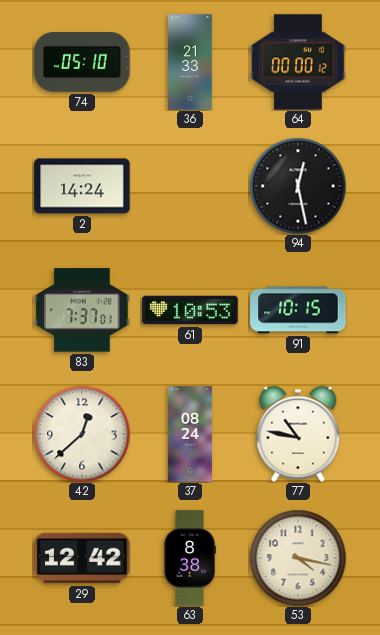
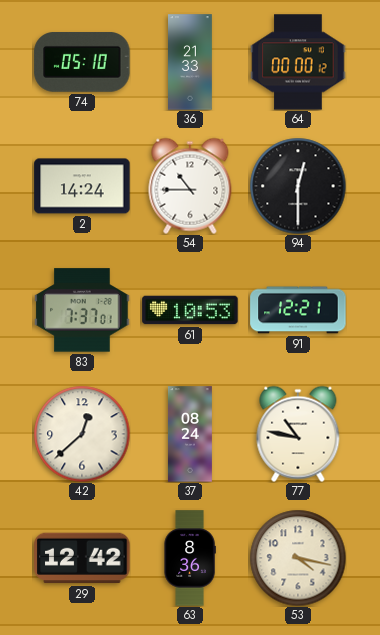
54: none -> 10:45
94: 12:28 -> 12:30
91: 10:15 -> 12:21
63: 8:38 -> 8:36
